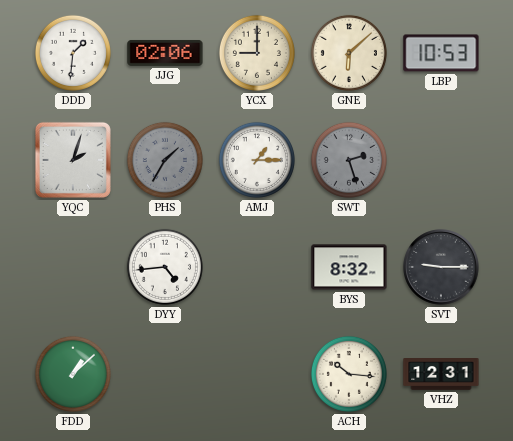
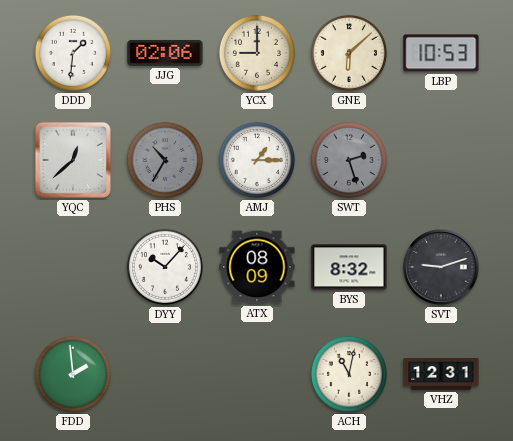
YQC: 2:03 -> 12:38
PHS: 1:35 -> 10:35
DYY: 4:44 -> 10:07
ATX: none -> 08:09
SVT: 9:15 -> 9:12
FDD: 1:08 -> 1:59
ACH: 10:16 -> 11:02
